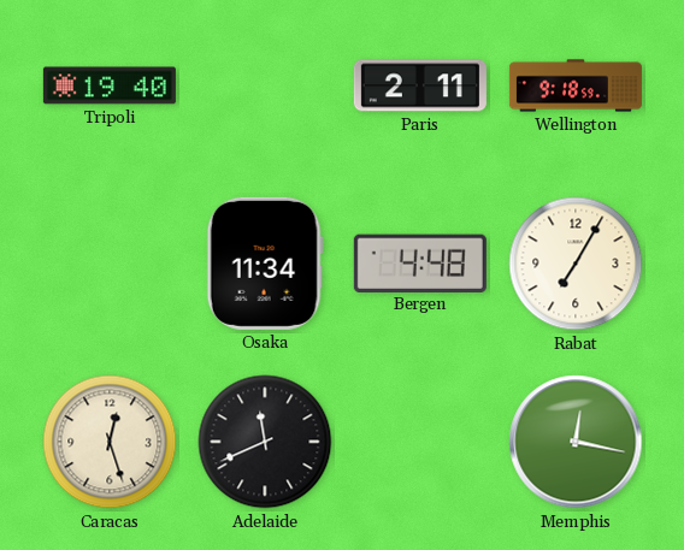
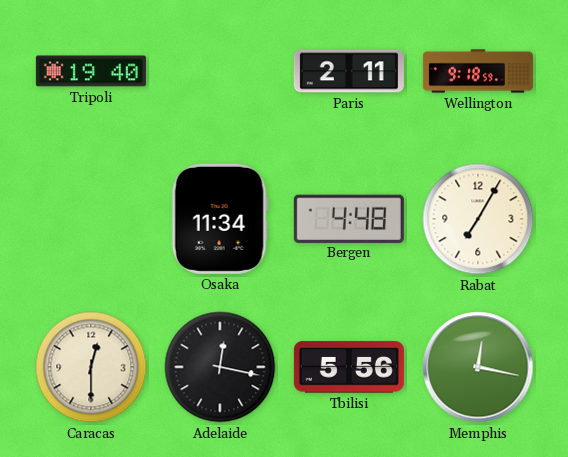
Caracas: 12:27 -> 12:30
Adelaide: 11:41 -> 12:17
Tbilisi: none -> 5:56
